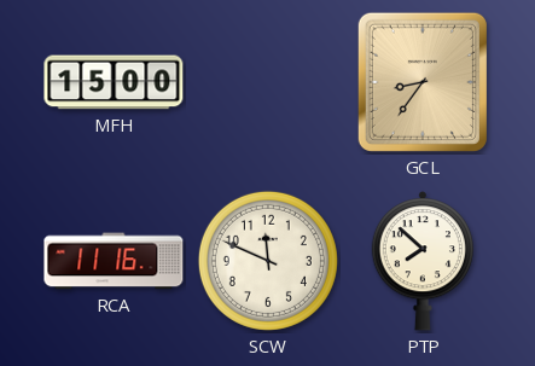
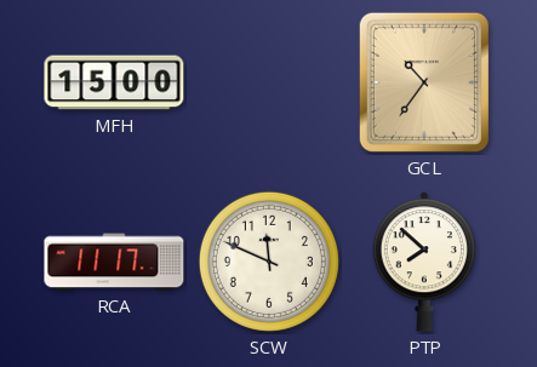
GCL: 8:36 -> 10:36
RCA: 11:16 -> 11:17
